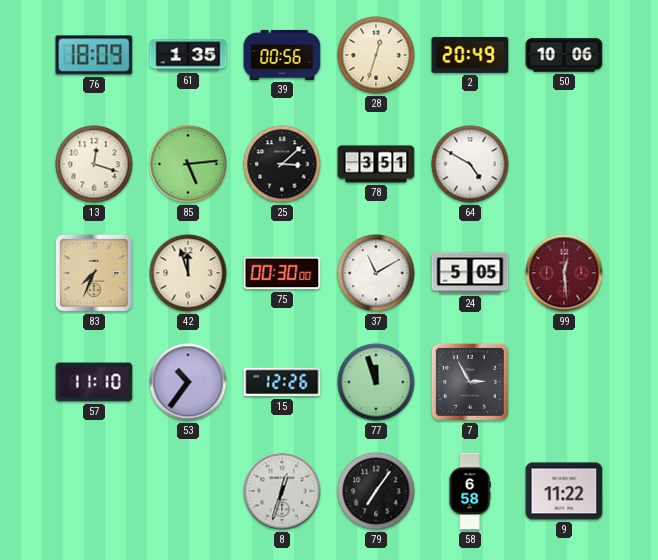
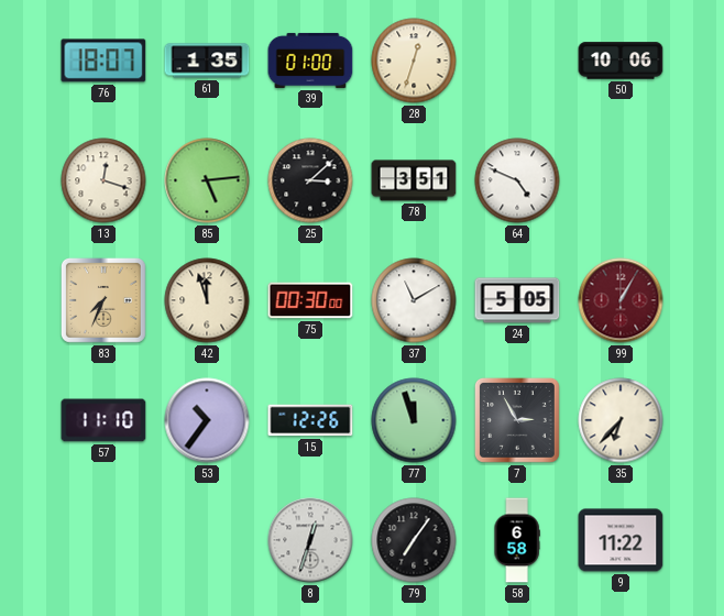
76: 18:09 -> 18:07
39: 00:56 -> 01:00
2: 20:49 -> none
64: 4:50 -> 4:49
99: 12:29 -> 1:05
35: none -> 6:37
